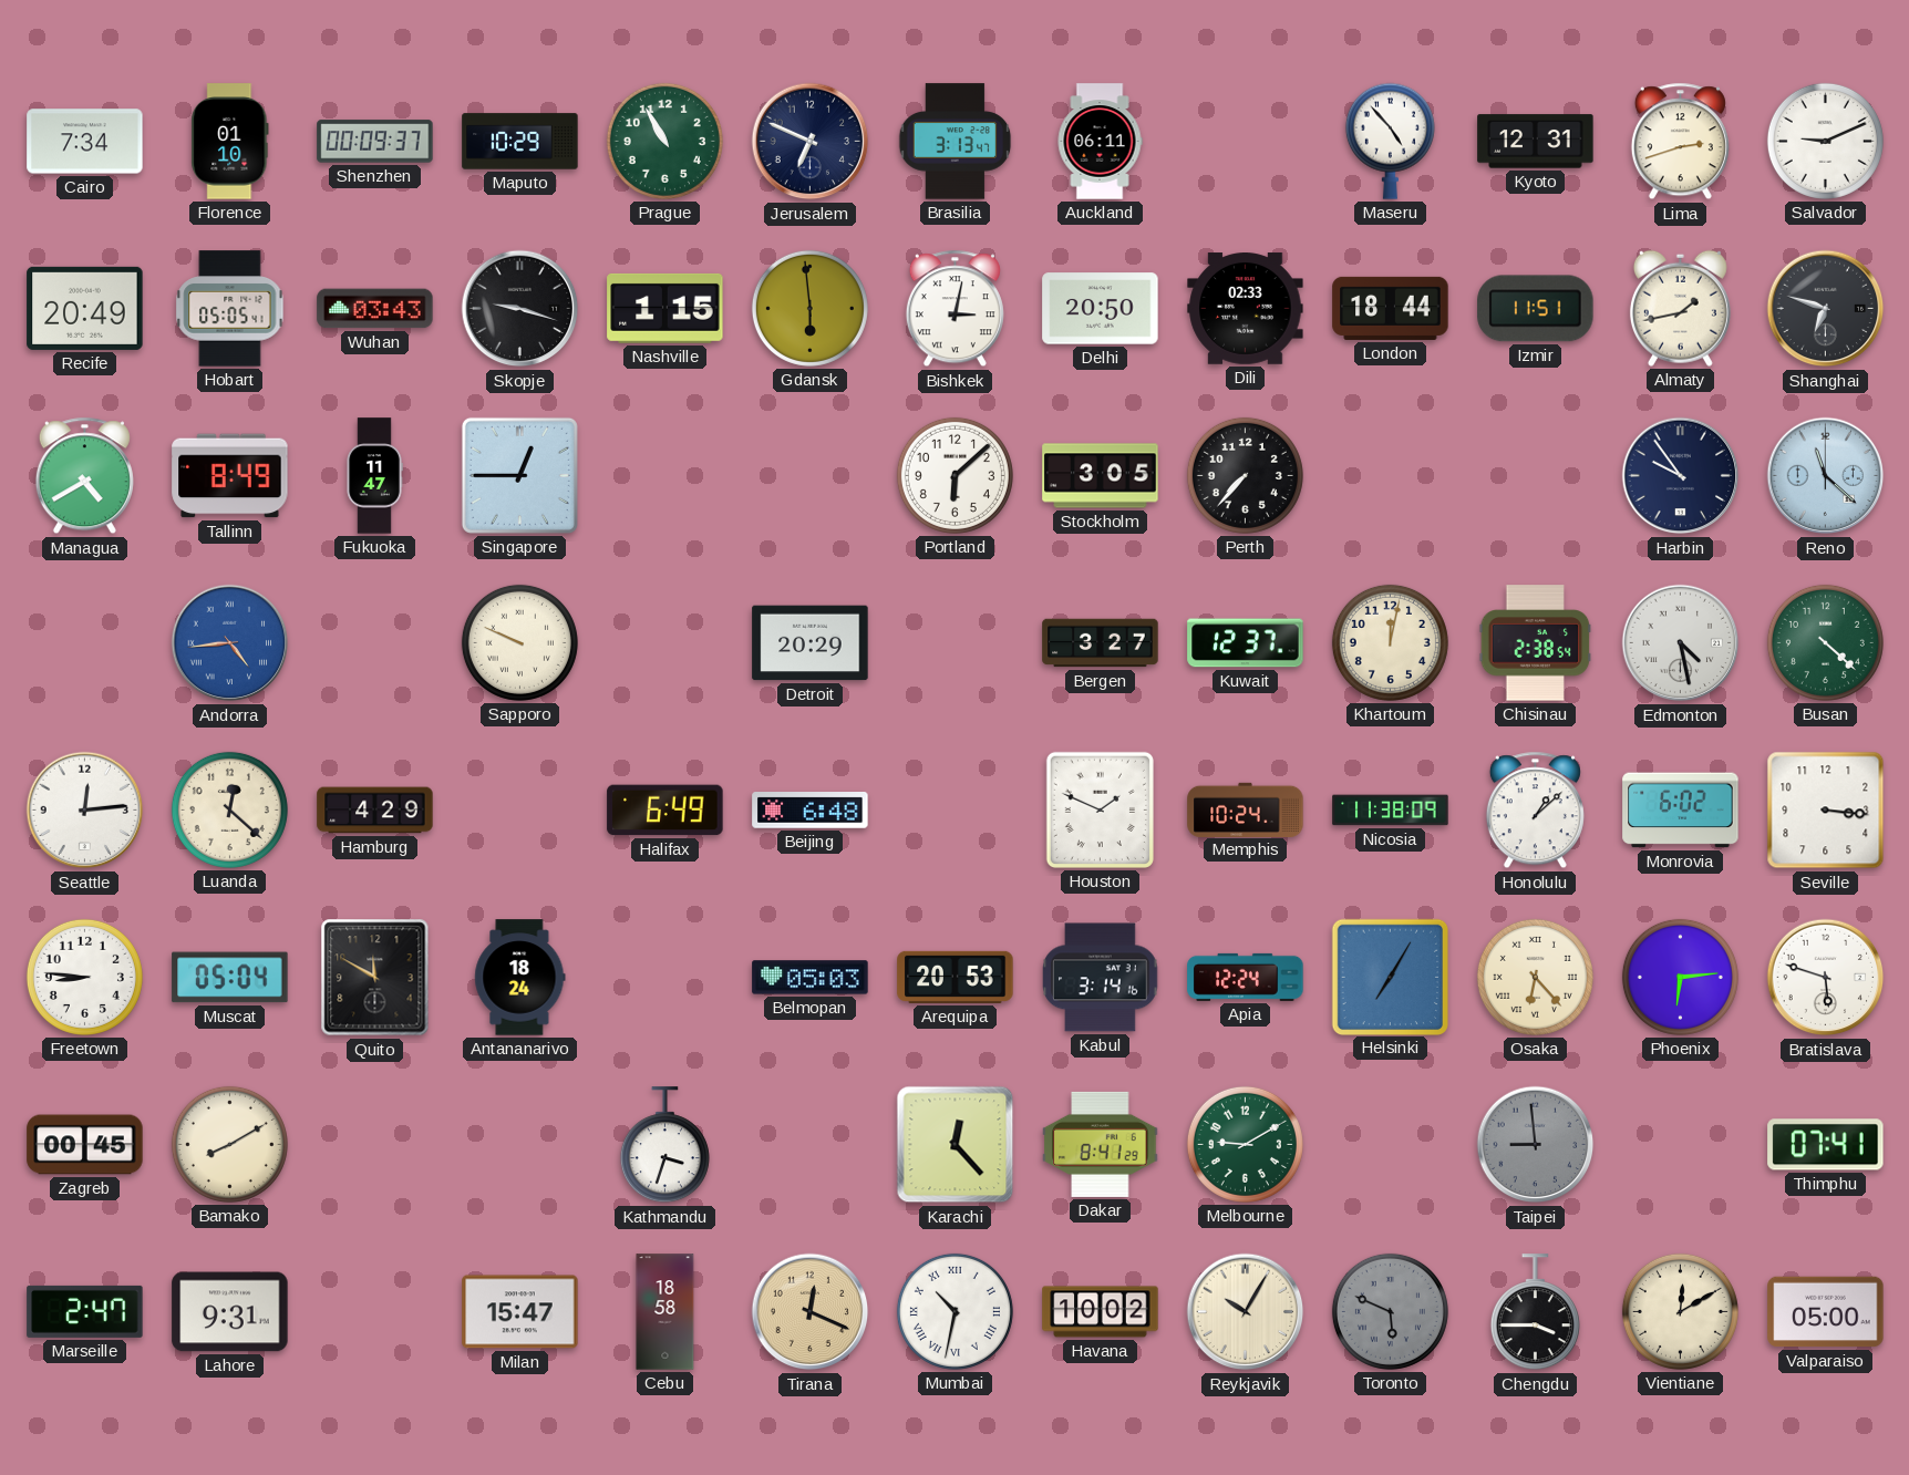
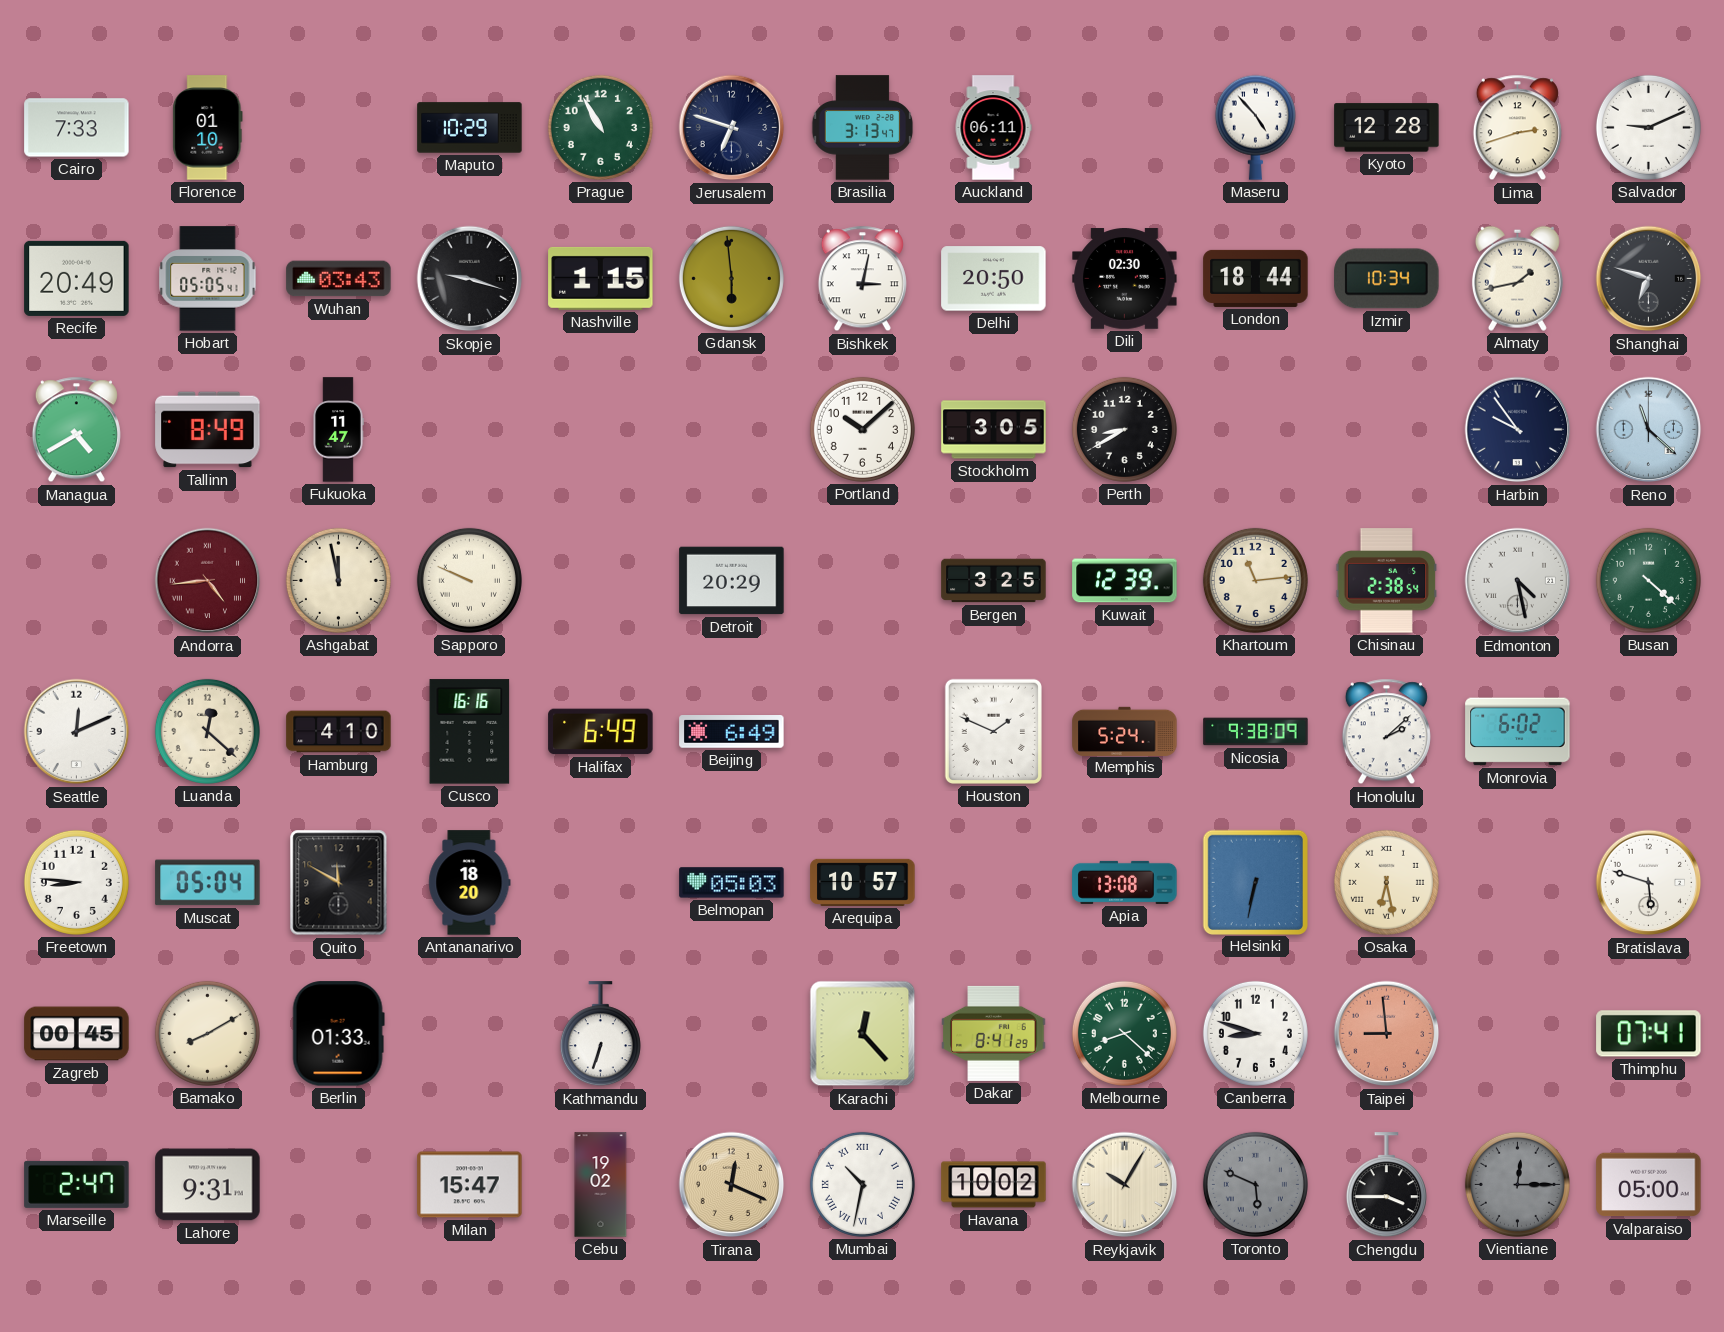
Cairo: 7:34 -> 7:33
Shenzhen: 00:09 -> none
Jerusalem: 6:49 -> 6:48
Kyoto: 12:31 -> 12:28
Dili: 02:33 -> 02:30
Izmir: 11:51 -> 10:34
Singapore: 12:45 -> none
Portland: 6:08 -> 10:08
Perth: 7:37 -> 8:40
Andorra dial: blue -> burgundy
Ashgabat: none -> 11:58
Bergen: 3:27 -> 3:25
Kuwait: 12:37 -> 12:39
Khartoum: 12:02 -> 11:14
Seattle: 12:14 -> 12:11
Hamburg: 4:29 -> 4:10
Cusco: none -> 16:16
Beijing: 6:48 -> 6:49
Memphis: 10:24 -> 5:24
Nicosia: 11:38 -> 9:38
Honolulu: 1:08 -> 2:08
Seville: 3:16 -> none
Antananarivo: 18:24 -> 18:20
Arequipa: 20:53 -> 10:57
Kabul: 3:14 -> none
Apia: 12:24 -> 13:08
Helsinki: 7:05 -> 6:32
Osaka: 6:23 -> 6:28
Phoenix: 6:14 -> none
Berlin: none -> 01:33
Kathmandu: 3:33 -> 6:33
Melbourne: 9:10 -> 8:22
Canberra: none -> 8:48
Taipei dial: grey -> salmon
Cebu: 18:58 -> 19:02
Vientiane: 12:10 -> 12:15
Vientiane dial: cream -> grey
